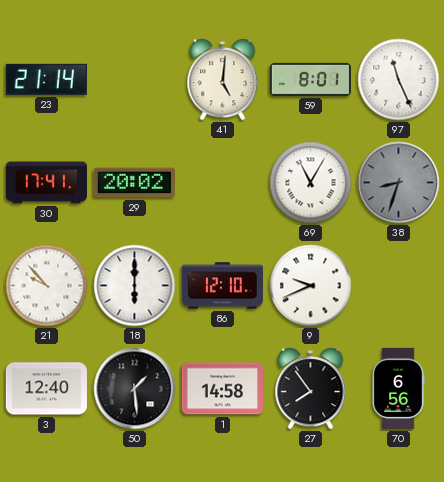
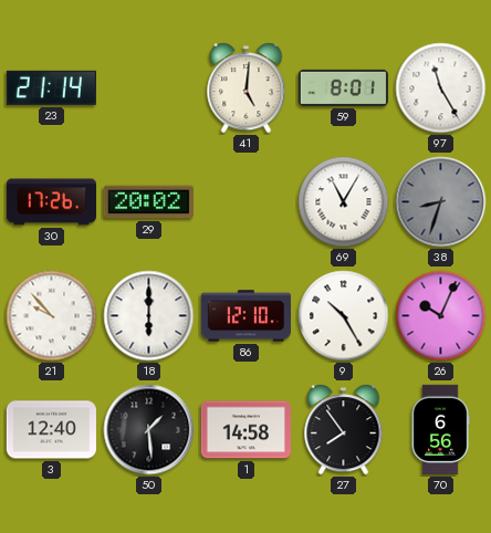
97: 11:26 -> 11:25
30: 17:41 -> 17:26
9: 9:41 -> 10:25
26: none -> 10:04
